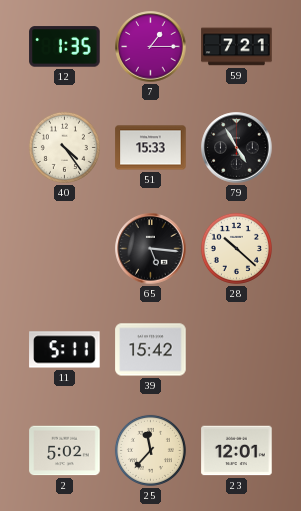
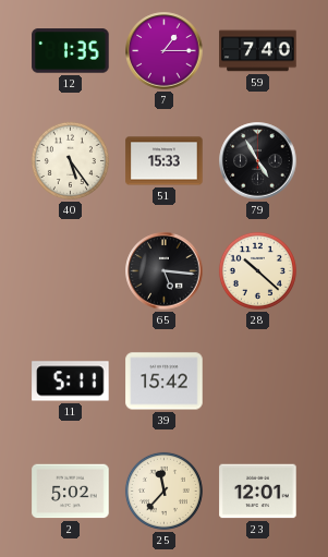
59: 7:21 -> 7:40
40: 4:24 -> 5:24
